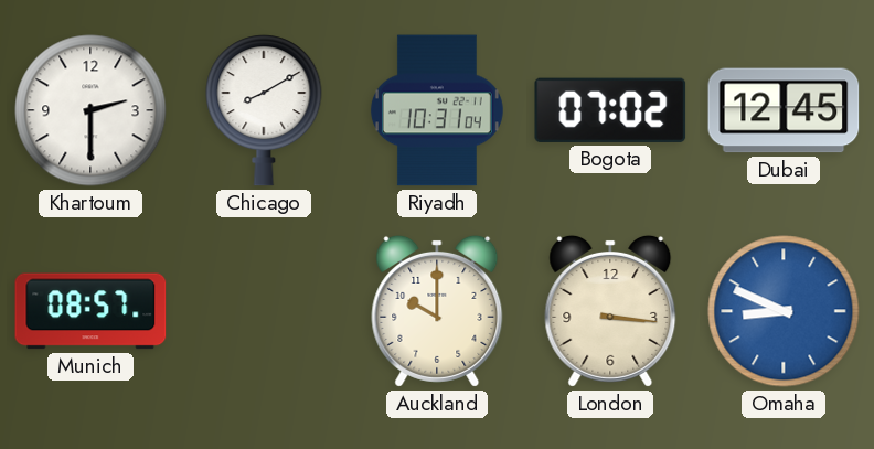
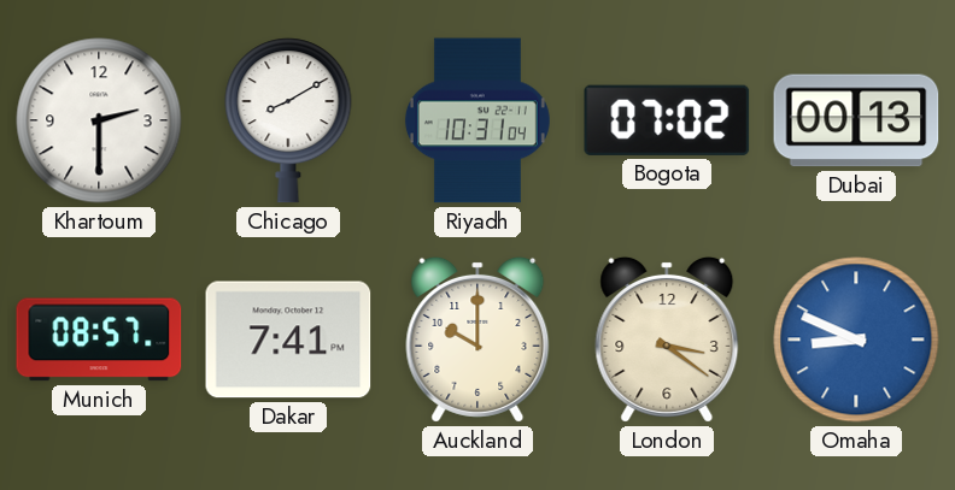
Dubai: 12:45 -> 00:13
Dakar: none -> 7:41
London: 3:16 -> 3:21
